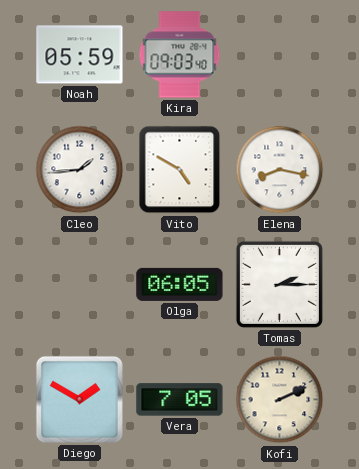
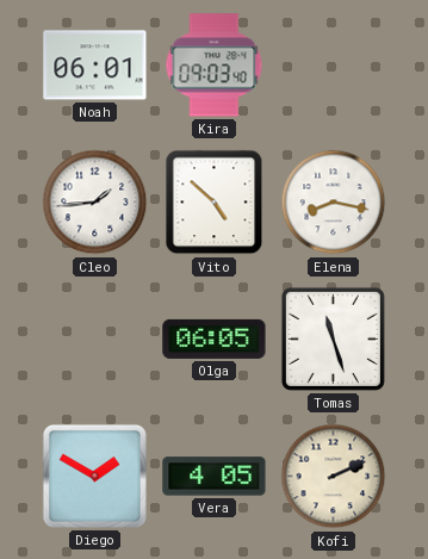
Noah: 05:59 -> 06:01
Vito: 4:50 -> 4:52
Tomas: 2:15 -> 11:27
Vera: 7:05 -> 4:05
